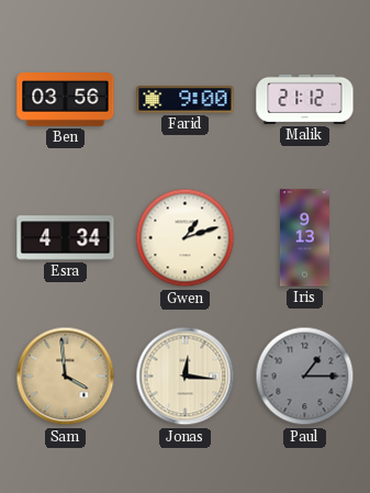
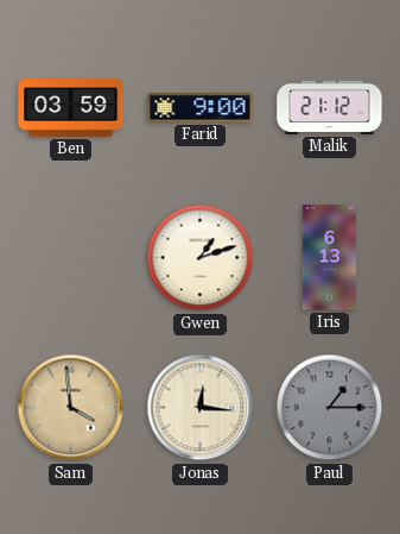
Ben: 03:56 -> 03:59
Esra: 4:34 -> none
Iris: 9:13 -> 6:13
